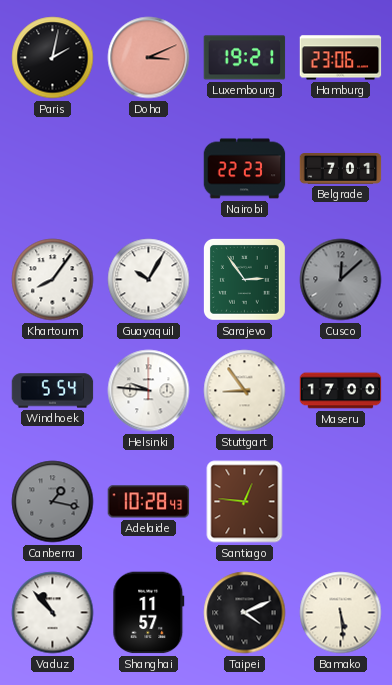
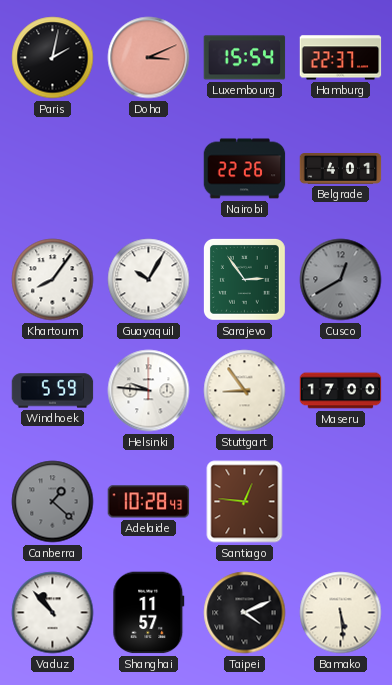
Luxembourg: 19:21 -> 15:54
Hamburg: 23:06 -> 22:37
Nairobi: 22:23 -> 22:26
Belgrade: 7:01 -> 4:01
Cusco: 12:08 -> 12:40
Windhoek: 5:54 -> 5:59
Canberra: 1:17 -> 1:22
